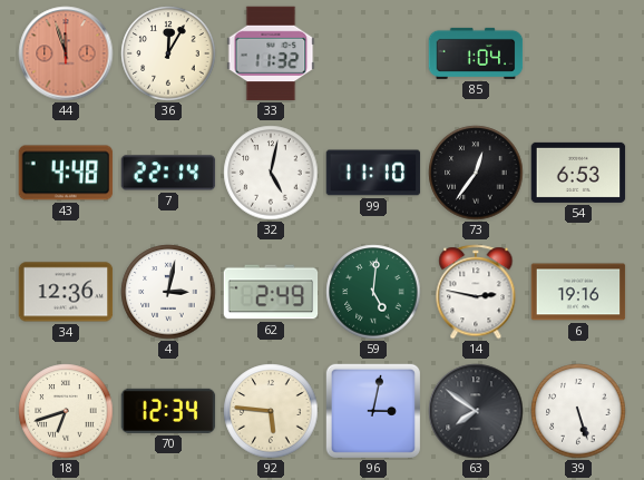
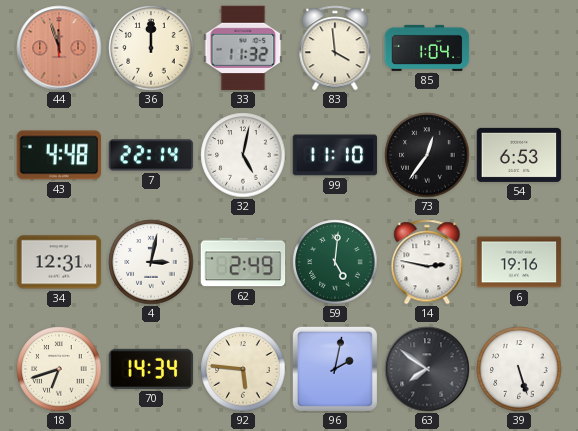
36: 12:05 -> 12:00
83: none -> 3:59
34: 12:36 -> 12:31
70: 12:34 -> 14:34
96: 3:02 -> 2:02
